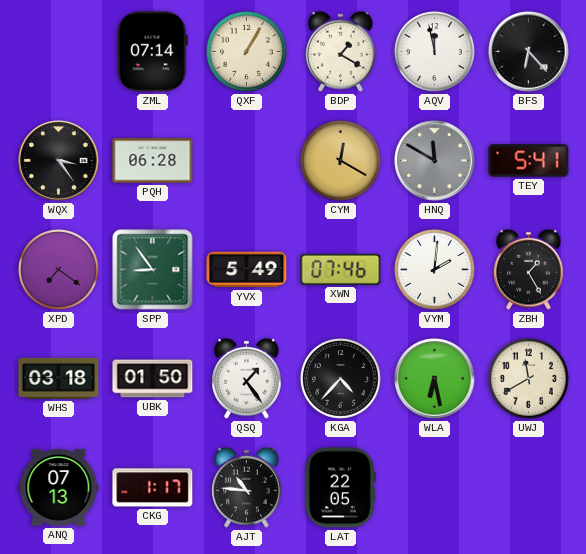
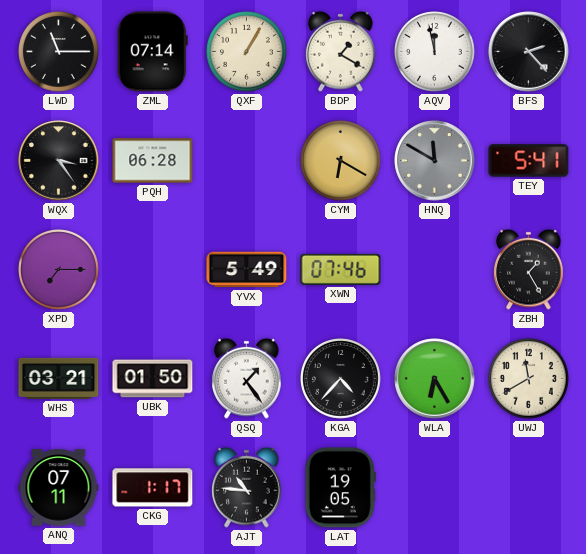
LWD: none -> 11:15
BFS: 6:23 -> 2:23
CYM: 12:20 -> 6:20
XPD: 7:21 -> 7:15
SPP: 8:54 -> none
VYM: 2:01 -> none
WHS: 03:18 -> 03:21
WLA: 6:28 -> 6:25
ANQ: 07:13 -> 07:11
LAT: 22:05 -> 19:05
